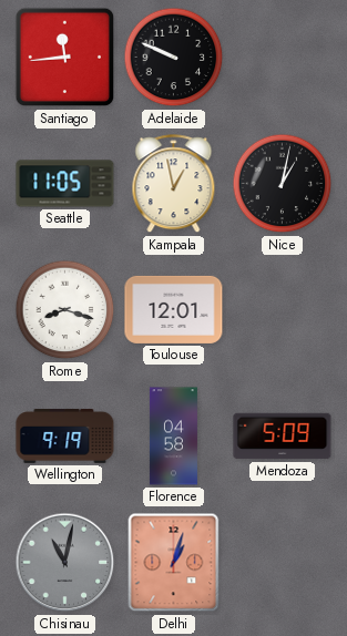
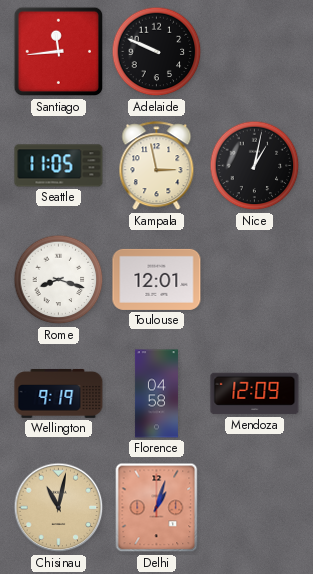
Kampala: 12:58 -> 2:58
Mendoza: 5:09 -> 12:09
Chisinau dial: grey -> champagne
